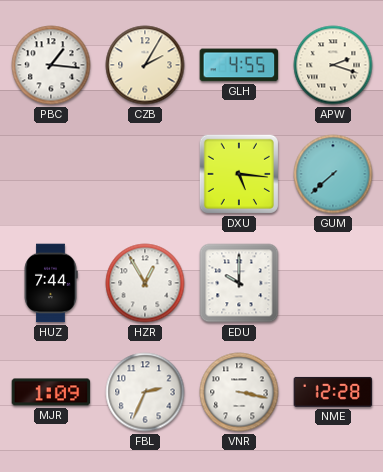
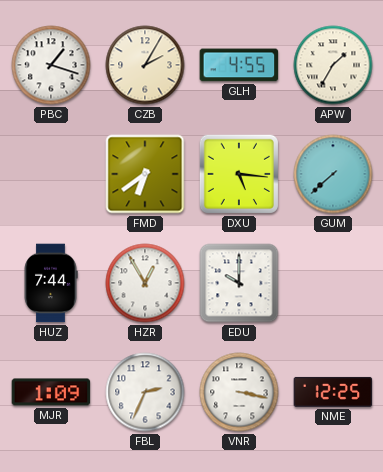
PBC: 1:16 -> 1:18
APW: 2:18 -> 1:35
FMD: none -> 6:39
NME: 12:28 -> 12:25
